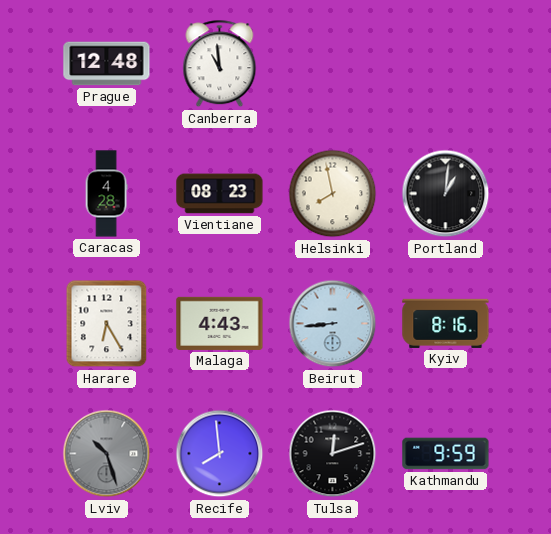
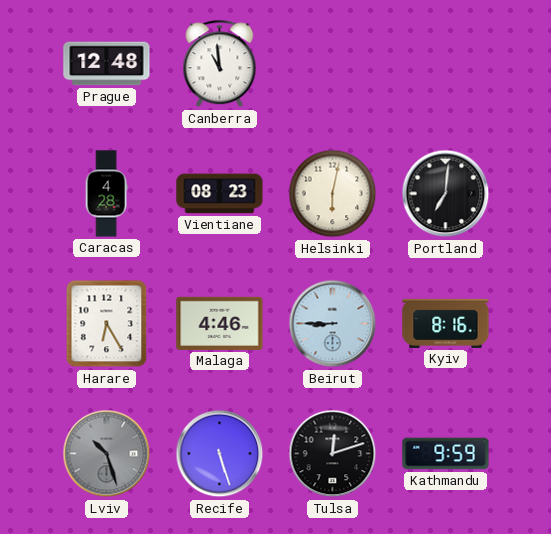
Helsinki: 7:58 -> 6:02
Portland: 1:01 -> 7:01
Malaga: 4:43 -> 4:46
Beirut: 8:44 -> 8:45
Recife: 7:59 -> 5:27
